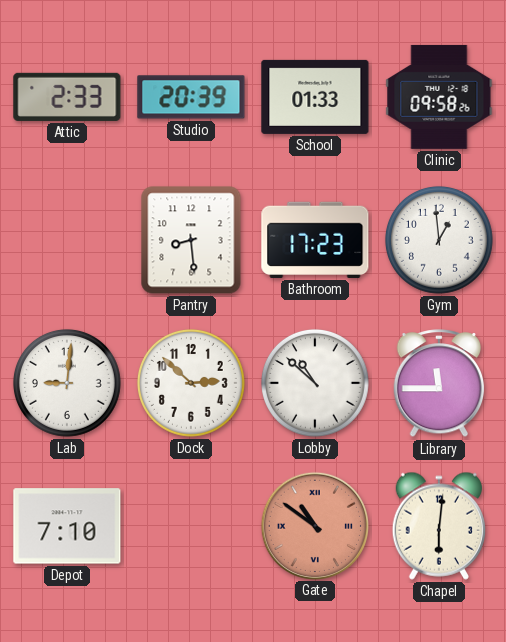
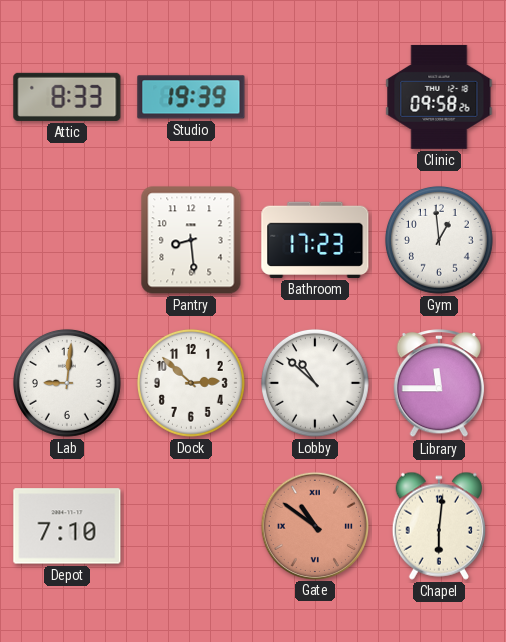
Attic: 2:33 -> 8:33
Studio: 20:39 -> 19:39
School: 01:33 -> none
